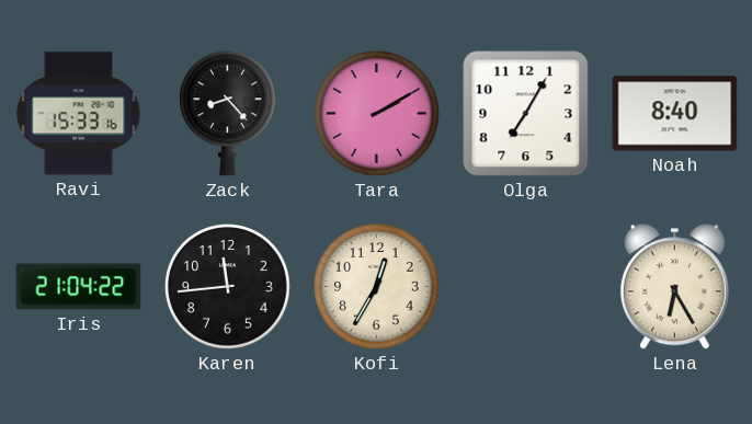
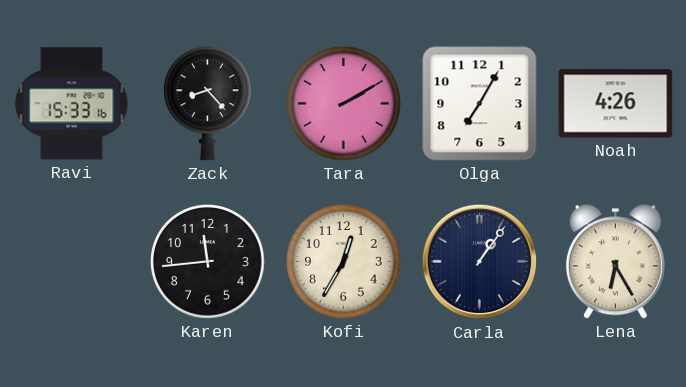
Noah: 8:40 -> 4:26
Iris: 21:04 -> none
Carla: none -> 1:06
